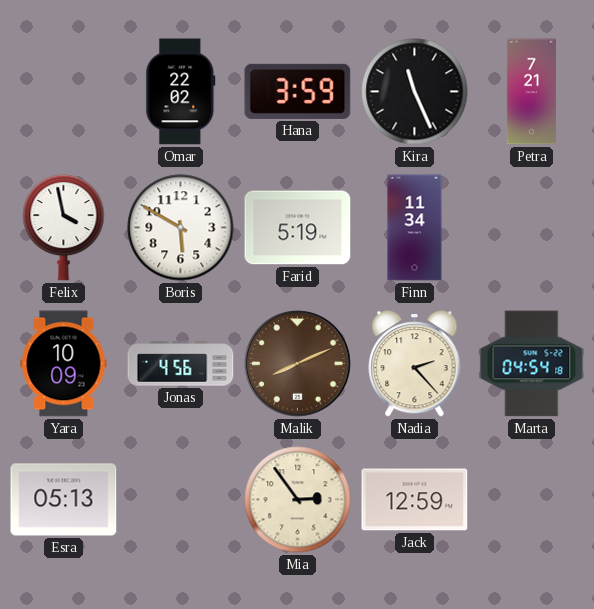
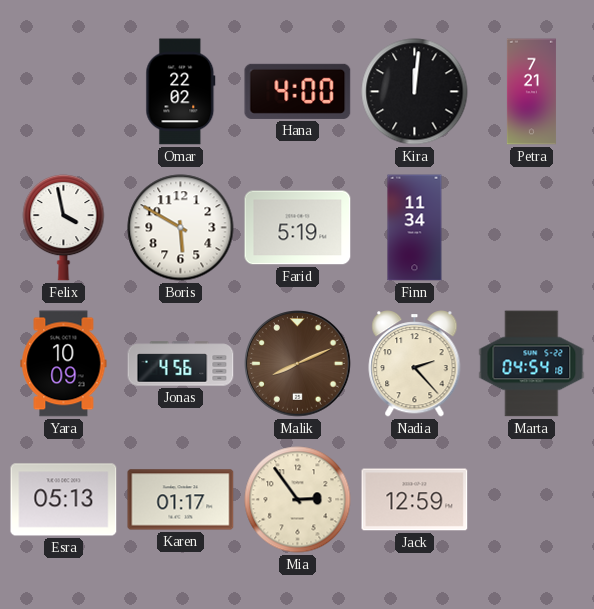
Hana: 3:59 -> 4:00
Kira: 11:26 -> 12:01
Karen: none -> 01:17
